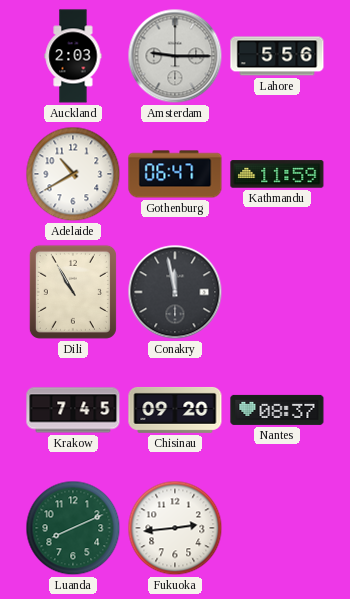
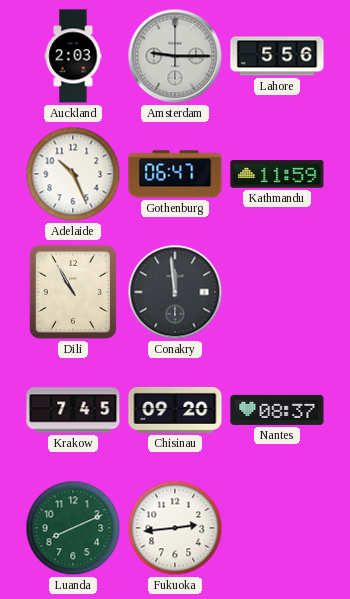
Adelaide: 10:40 -> 10:26
Conakry: 11:58 -> 11:59
